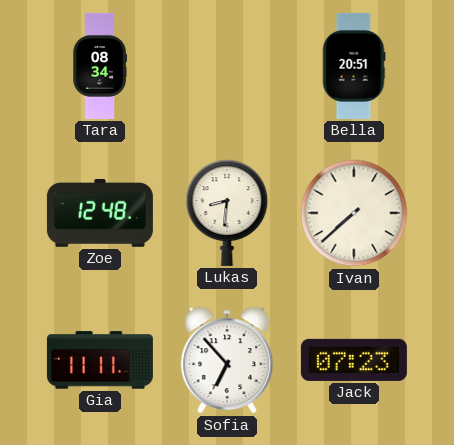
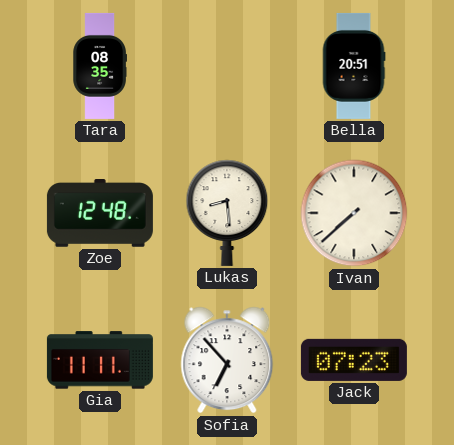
Tara: 08:34 -> 08:35
Lukas: 8:31 -> 8:29
